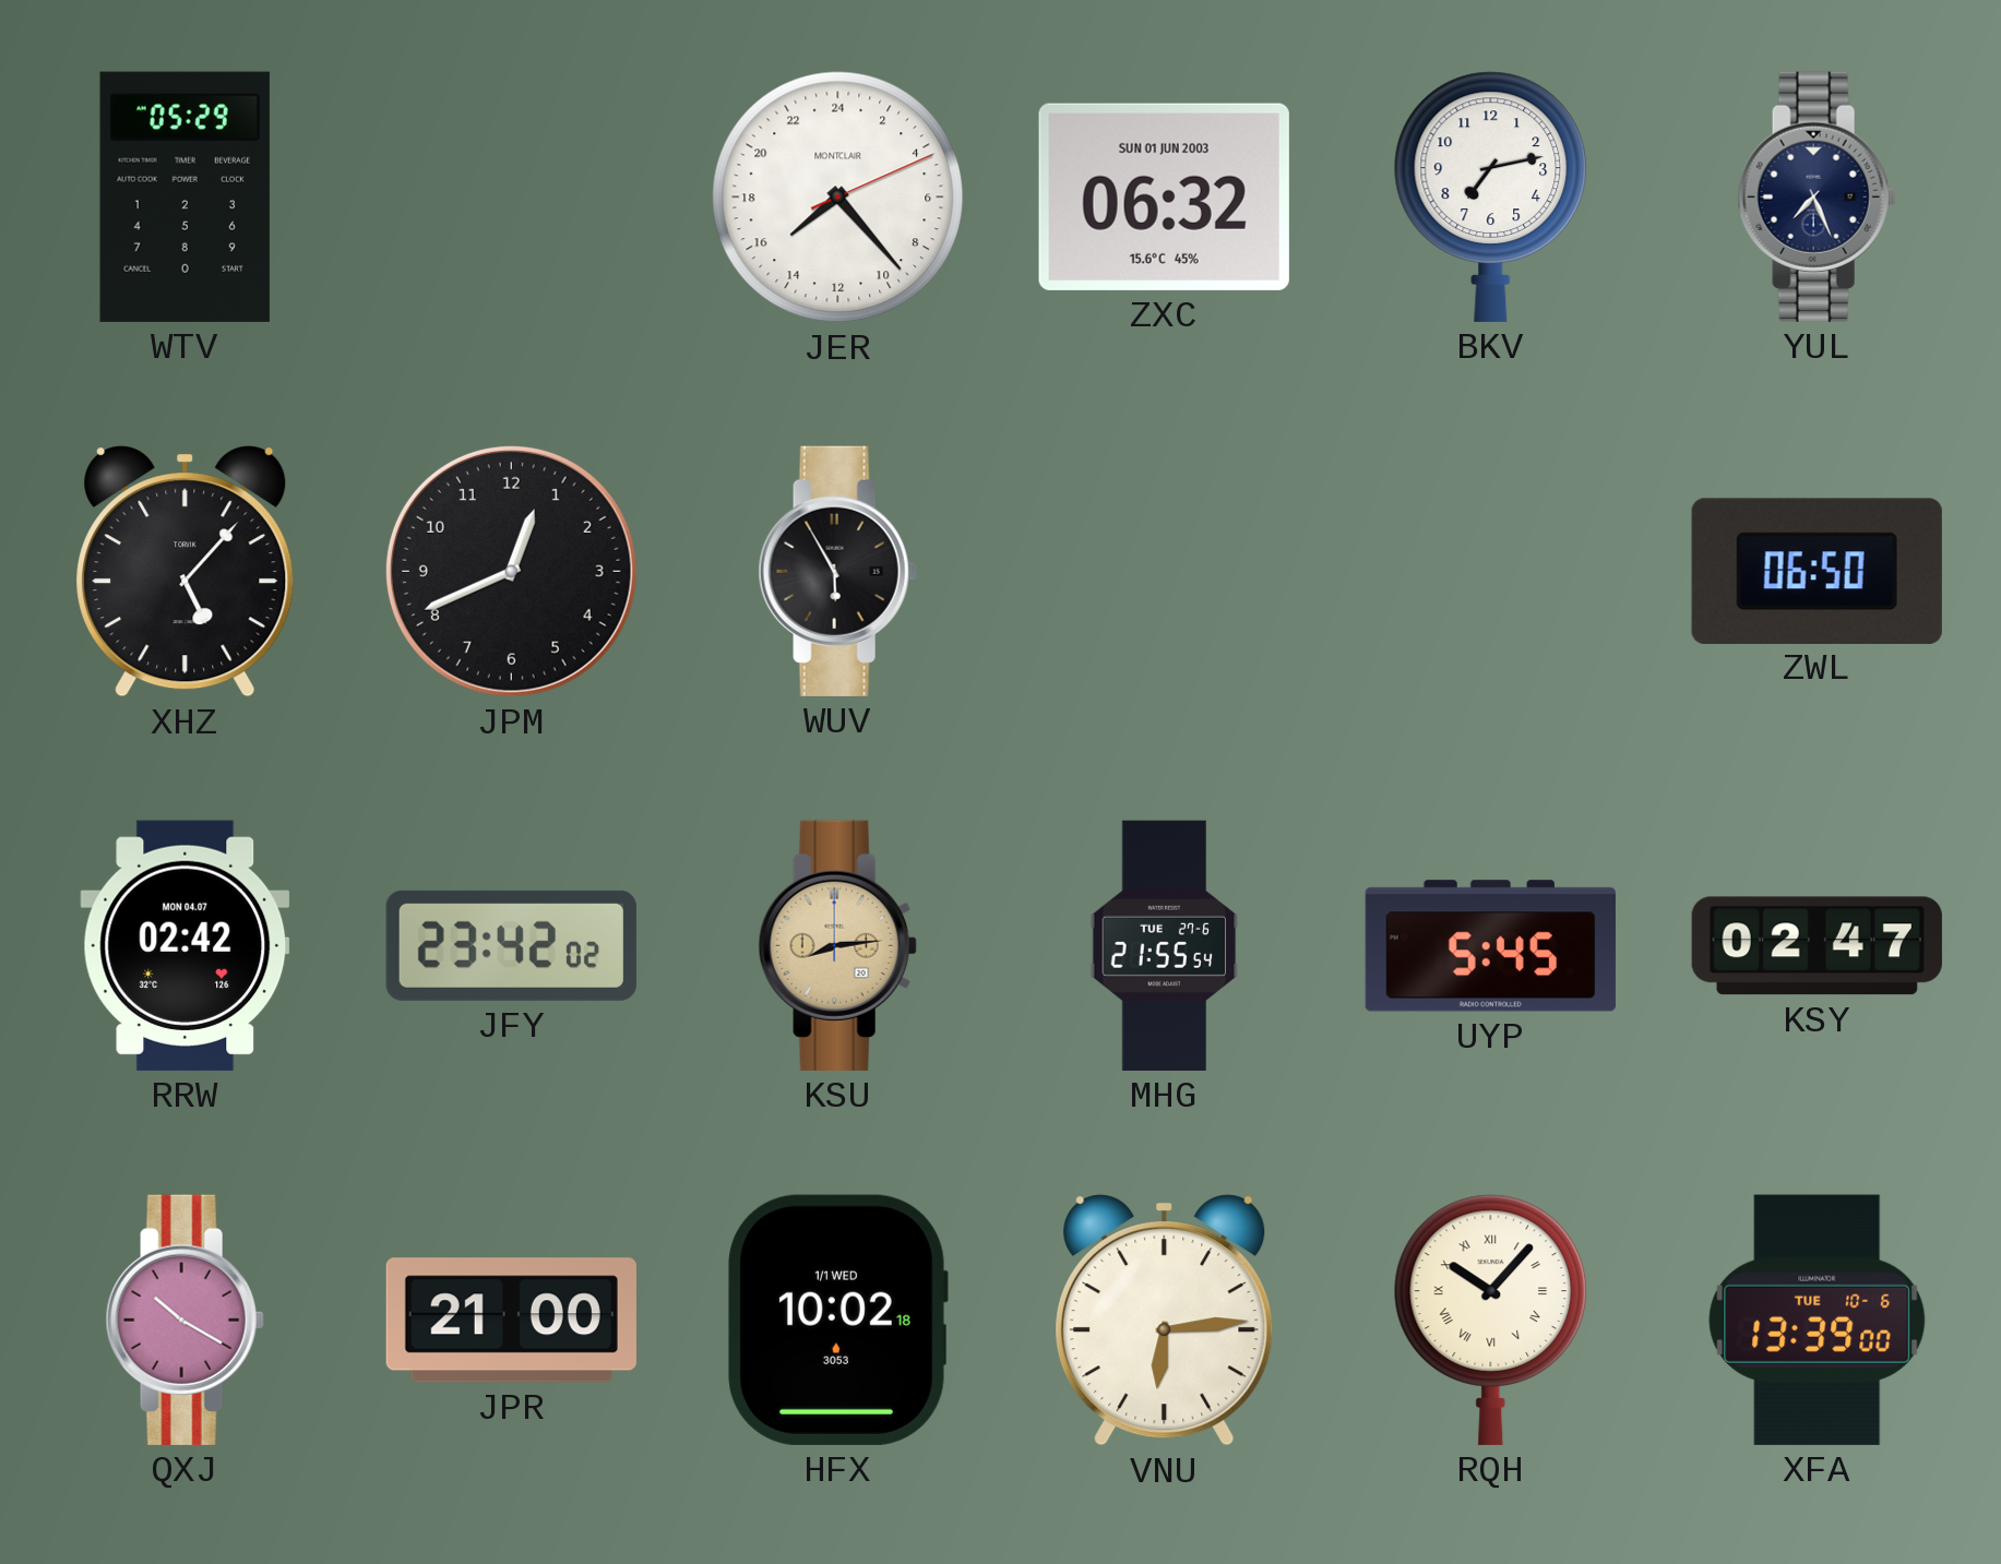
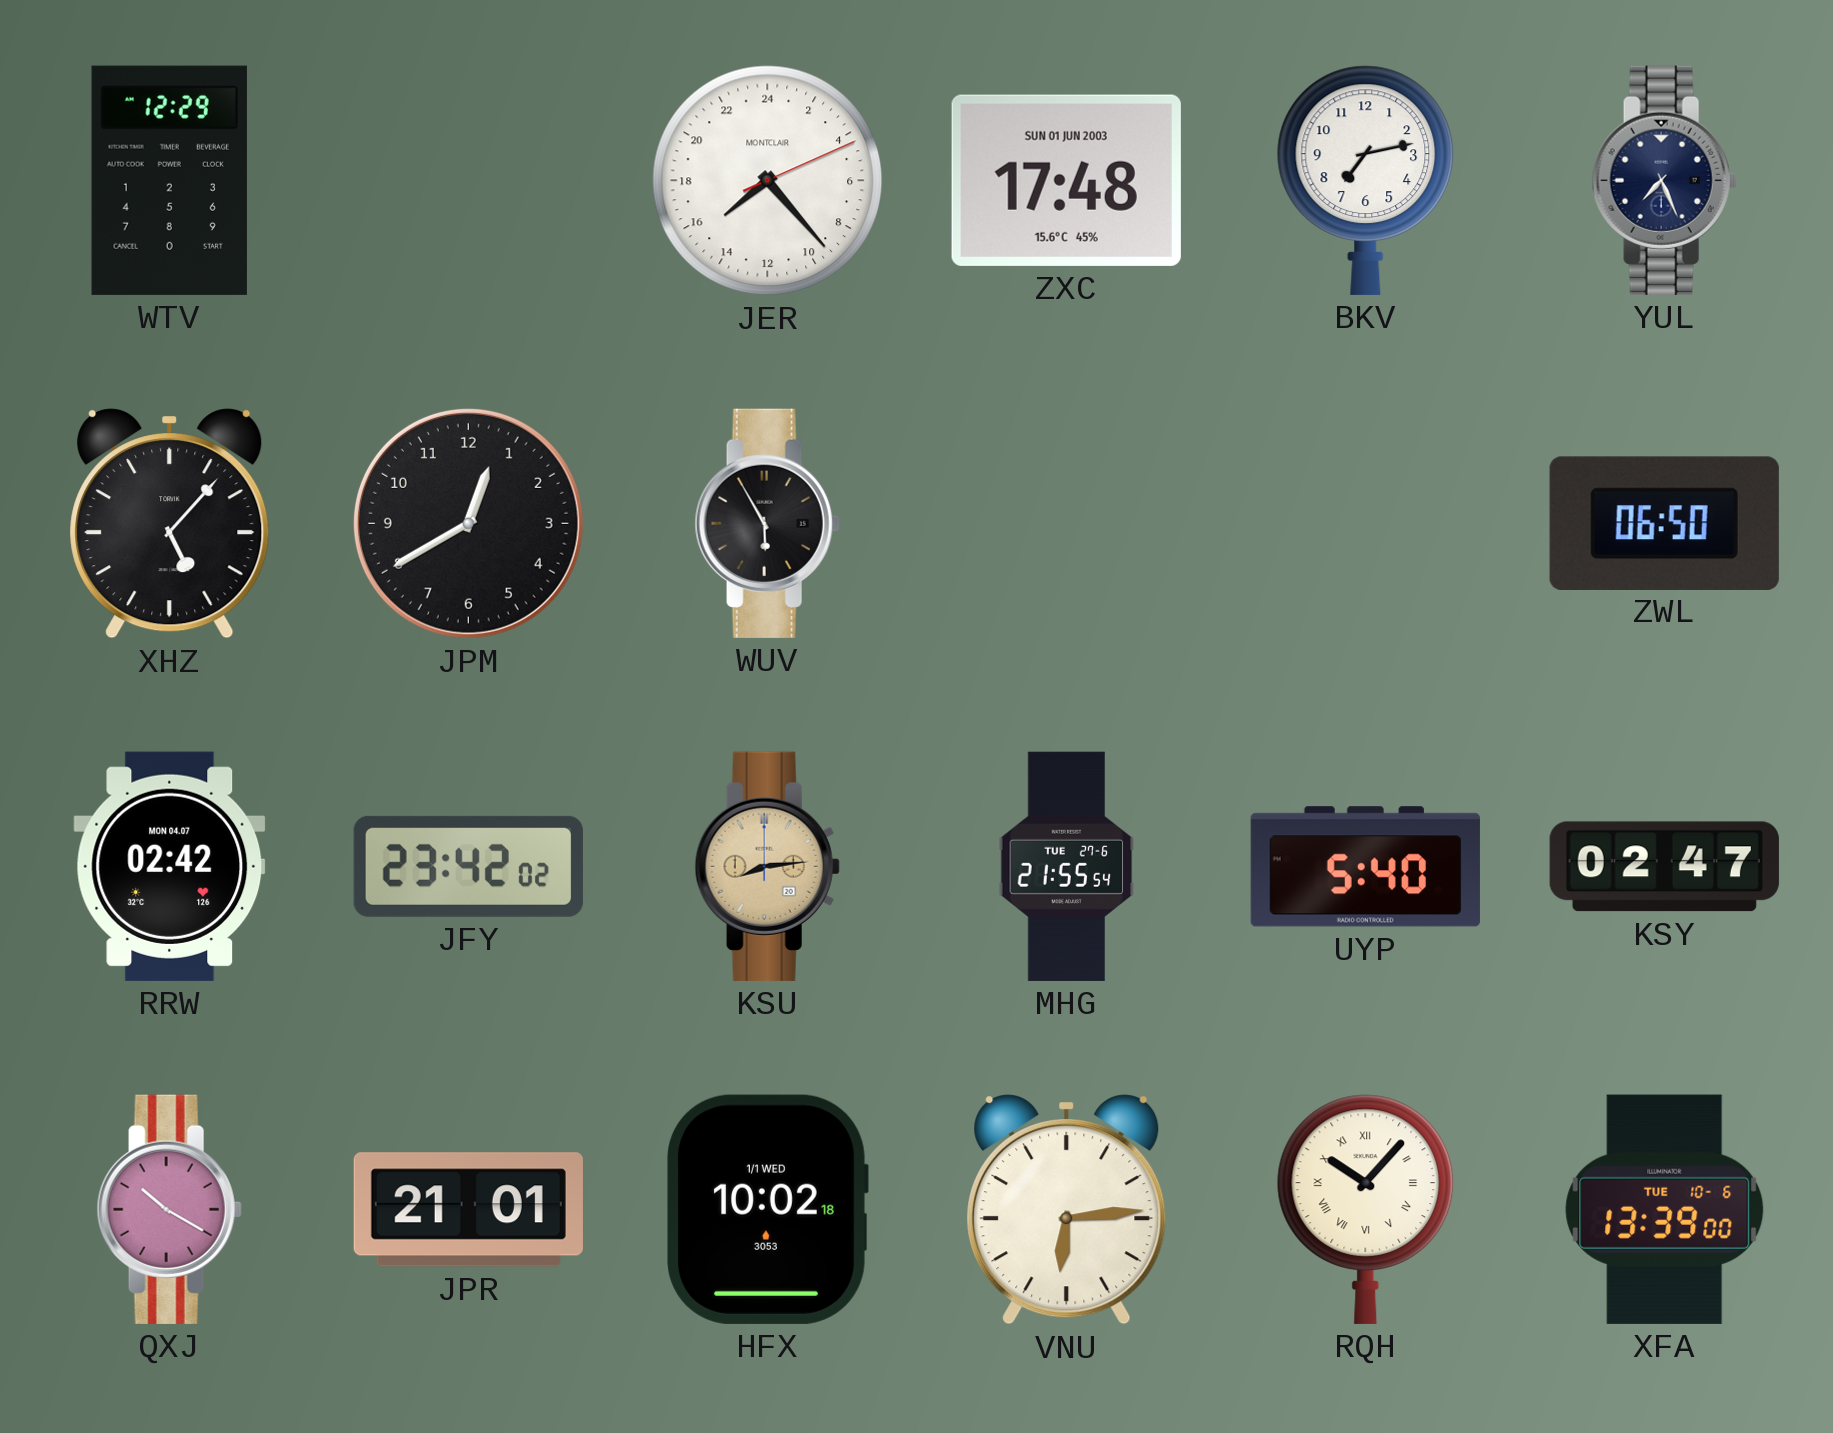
WTV: 05:29 -> 12:29
ZXC: 06:32 -> 17:48
JPM: 12:41 -> 12:40
UYP: 5:45 -> 5:40
JPR: 21:00 -> 21:01
